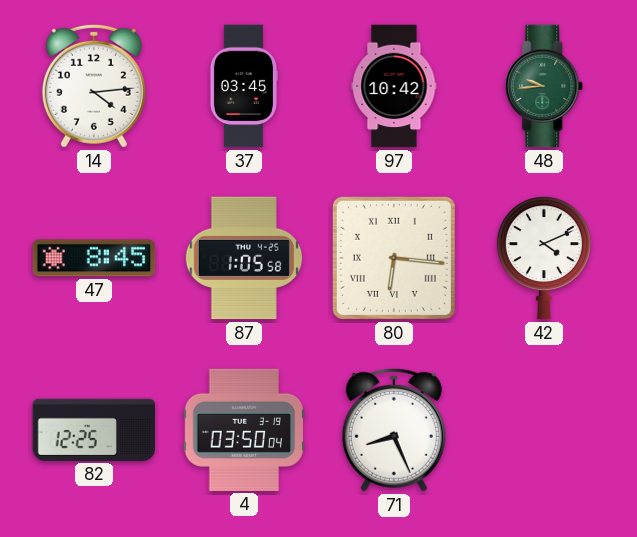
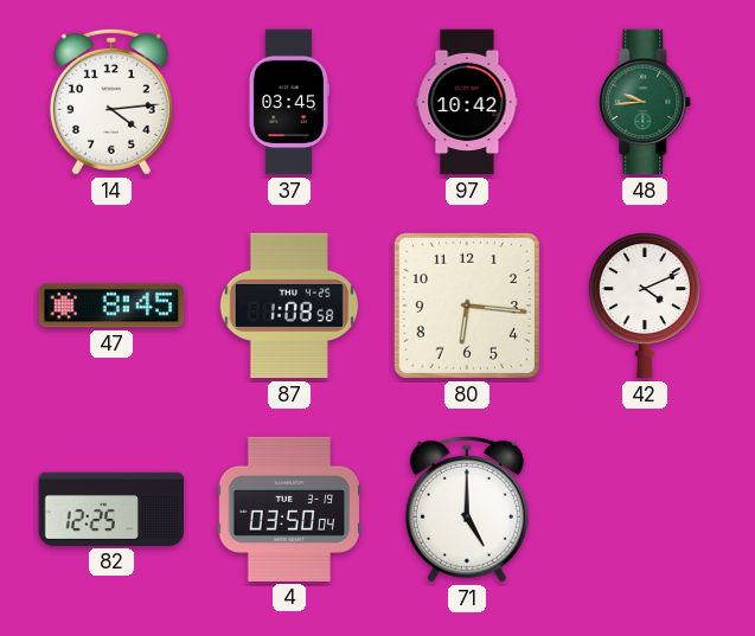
87: 1:05 -> 1:08
80 numerals: Roman -> Arabic
71: 8:26 -> 5:00
